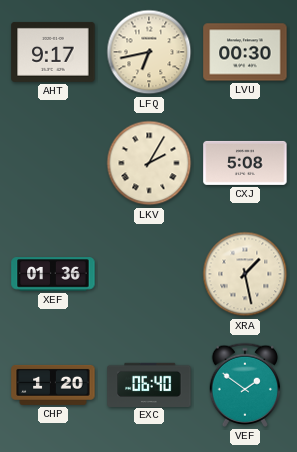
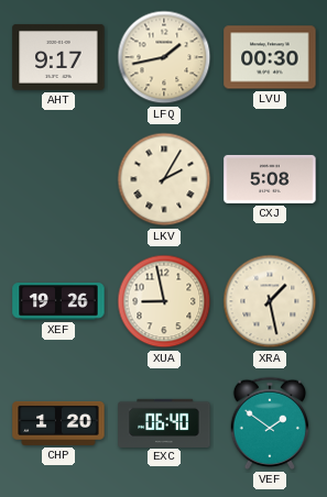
LFQ: 6:43 -> 1:43
XEF: 01:36 -> 19:26
XUA: none -> 8:58
